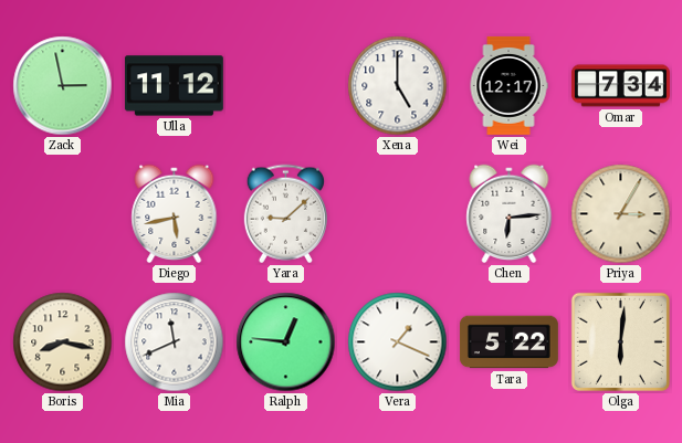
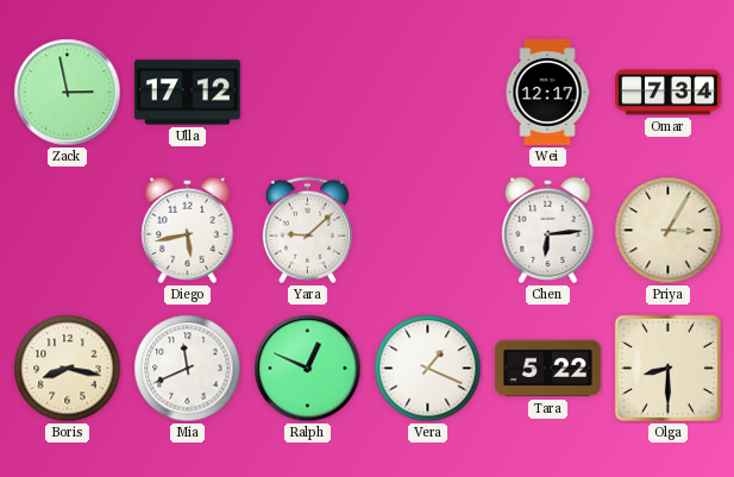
Ulla: 11:12 -> 17:12
Xena: 5:00 -> none
Ralph: 12:46 -> 12:49
Olga: 6:01 -> 8:30
